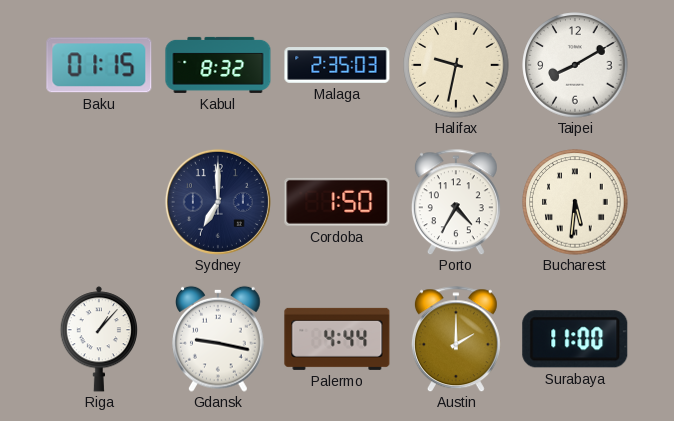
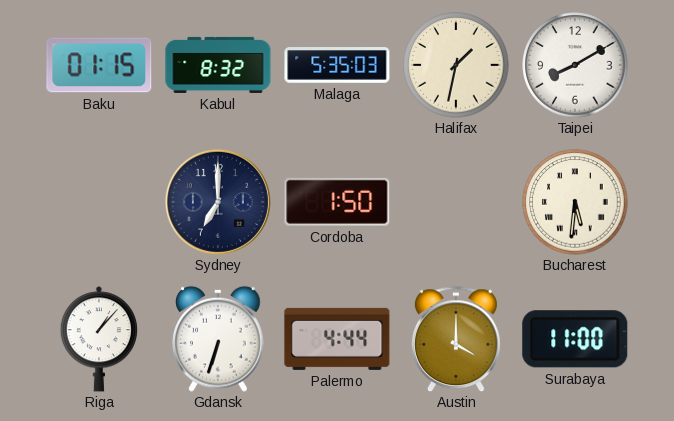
Malaga: 2:35 -> 5:35
Halifax: 9:32 -> 1:32
Porto: 4:35 -> none
Gdansk: 9:17 -> 6:33
Austin: 2:00 -> 4:00
